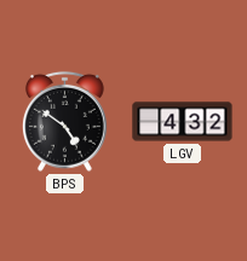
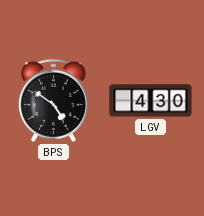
LGV: 4:32 -> 4:30
